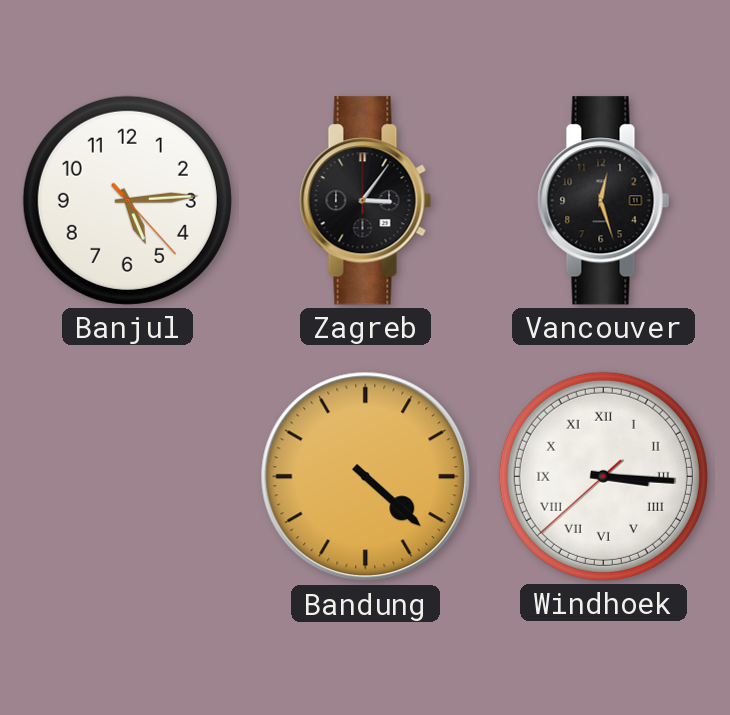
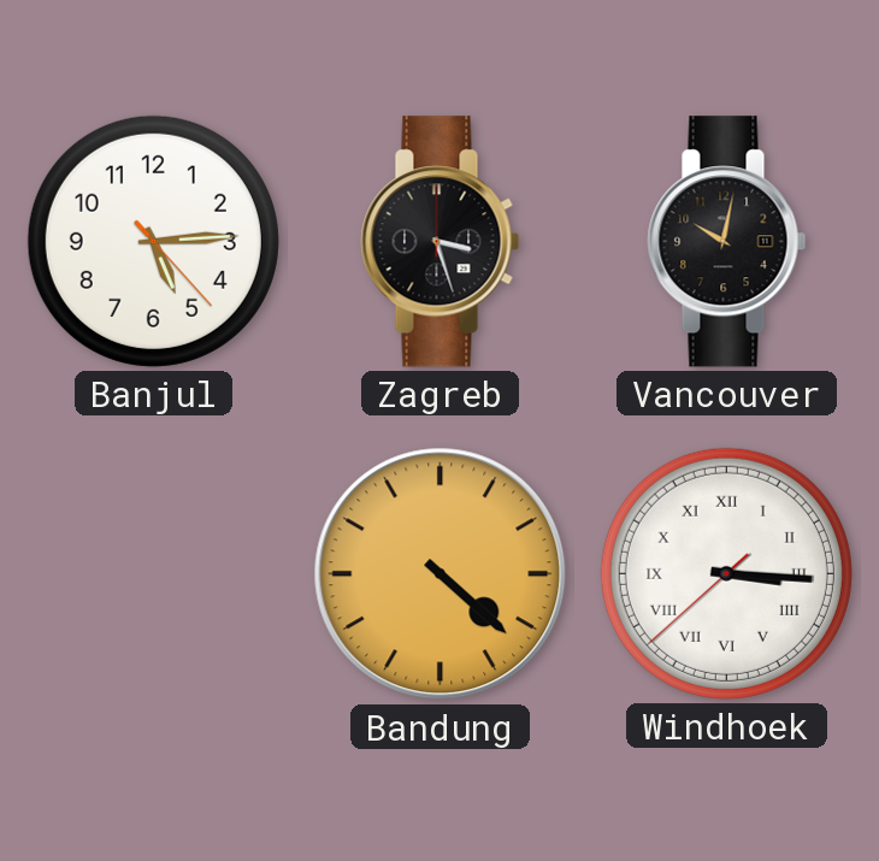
Zagreb: 3:06 -> 3:27
Vancouver: 12:27 -> 10:02
